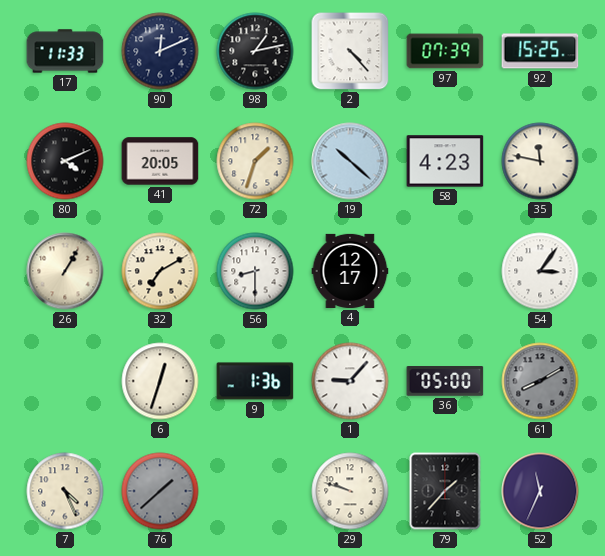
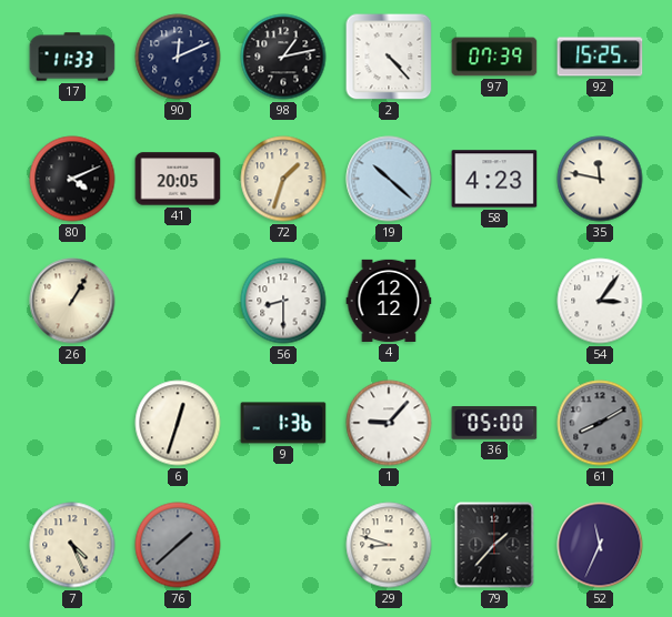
32: 7:10 -> none
4: 12:17 -> 12:12
29: 9:48 -> 8:48
